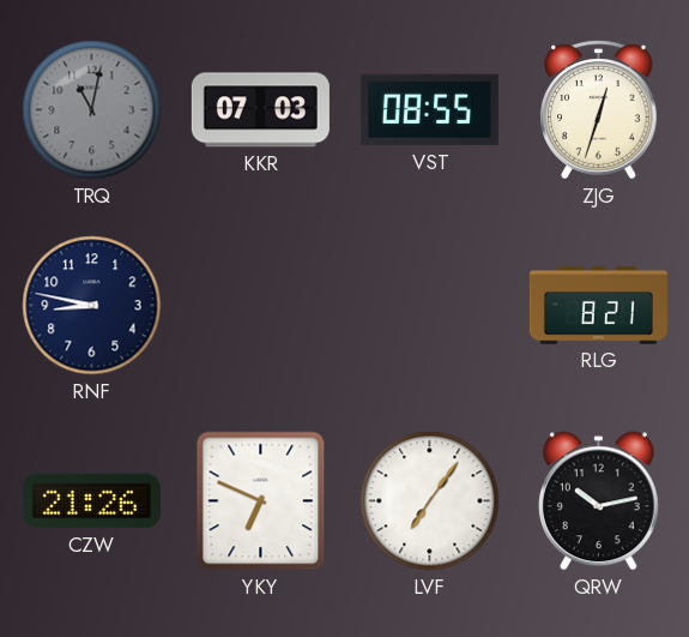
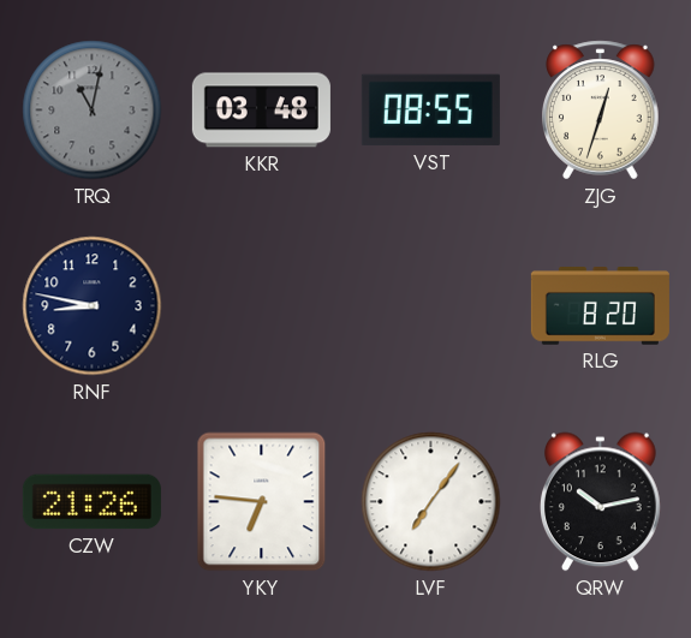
KKR: 07:03 -> 03:48
RLG: 8:21 -> 8:20
YKY: 6:49 -> 6:46
